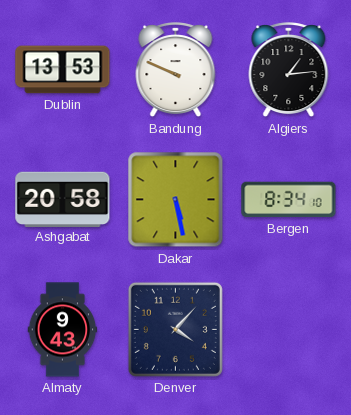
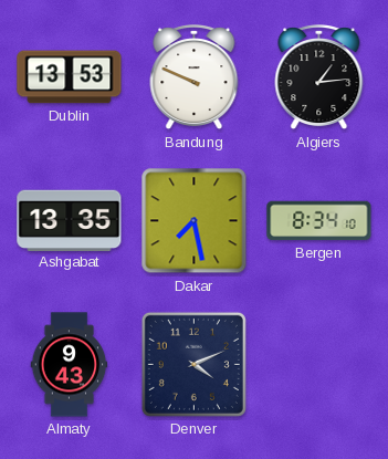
Ashgabat: 20:58 -> 13:35
Dakar: 5:28 -> 7:28
Denver: 4:07 -> 4:11
